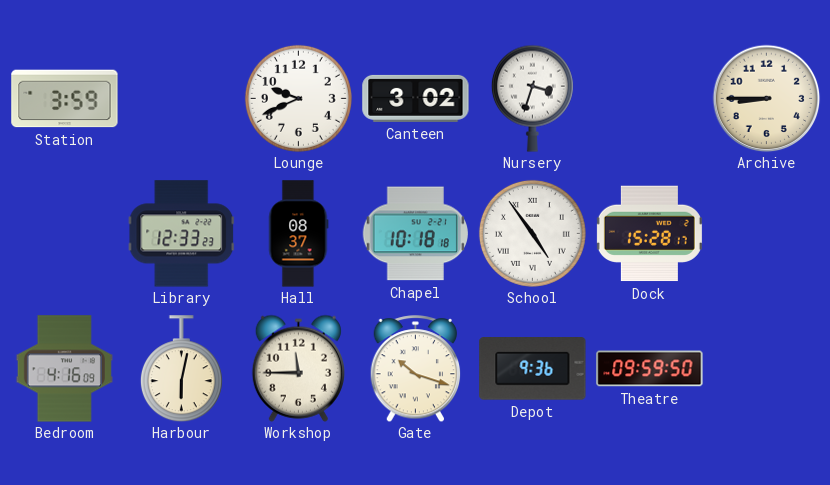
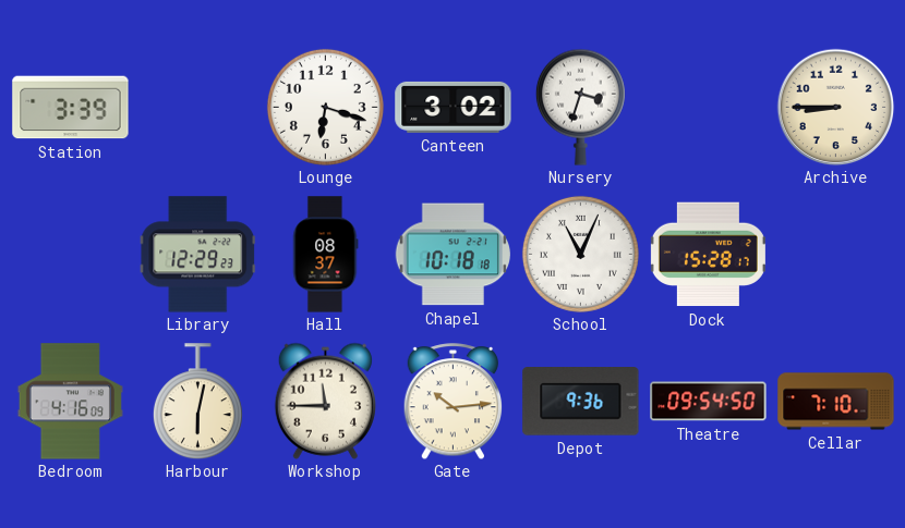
Station: 3:59 -> 3:39
Lounge: 9:41 -> 6:18
Library: 12:33 -> 12:29
School: 4:54 -> 11:04
Gate: 10:18 -> 10:14
Theatre: 09:59 -> 09:54
Cellar: none -> 7:10
